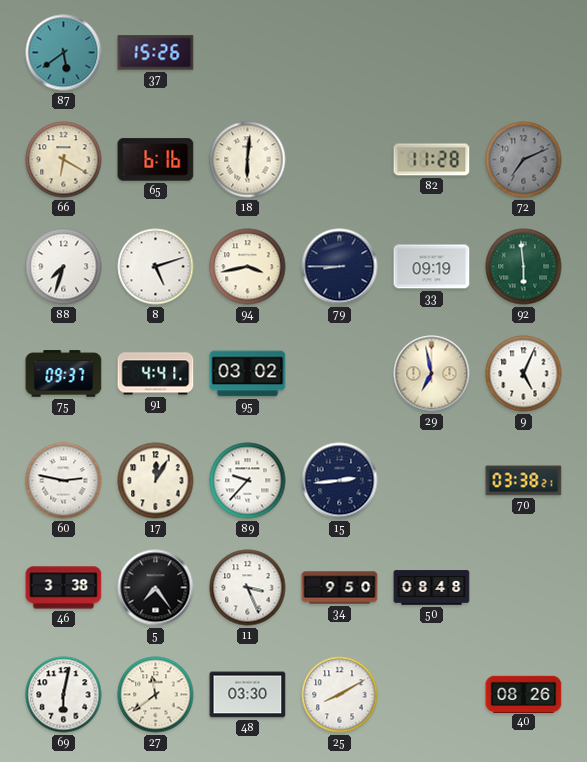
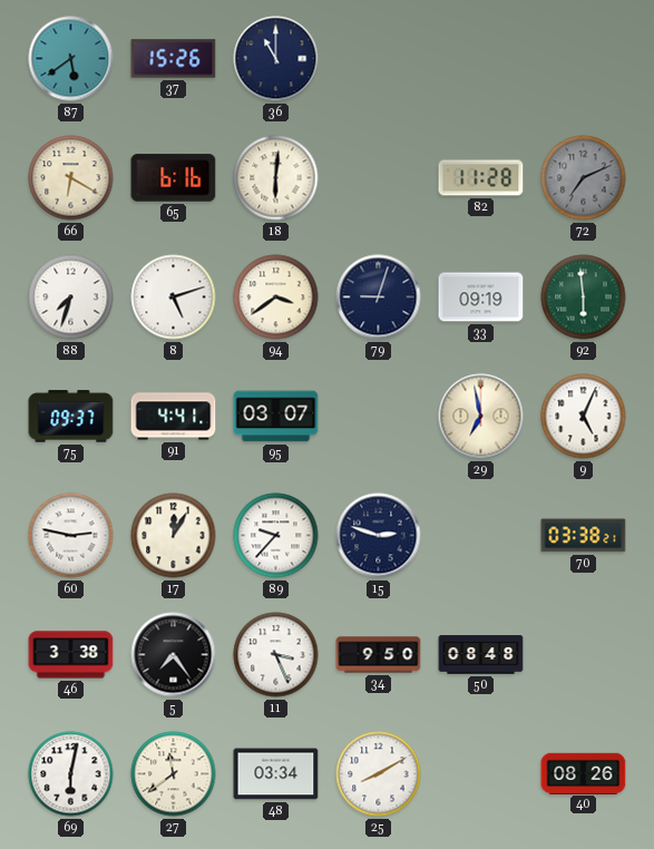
36: none -> 11:00
94: 3:43 -> 3:39
79: 8:45 -> 9:03
95: 03:02 -> 03:07
15: 2:44 -> 2:48
48: 03:30 -> 03:34
